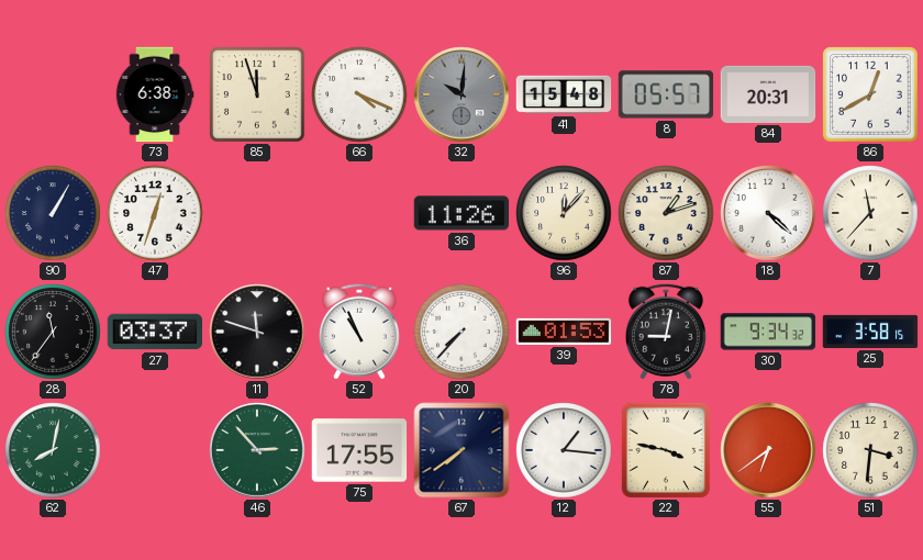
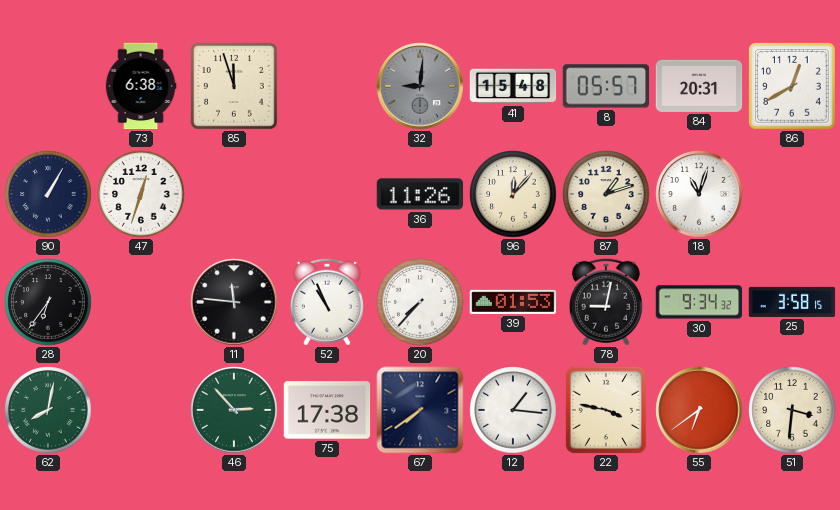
66: 4:19 -> none
32: 10:01 -> 9:01
18: 4:22 -> 11:03
7: 11:37 -> none
28: 11:36 -> 6:36
27: 03:37 -> none
11: 11:48 -> 11:46
75: 17:55 -> 17:38
